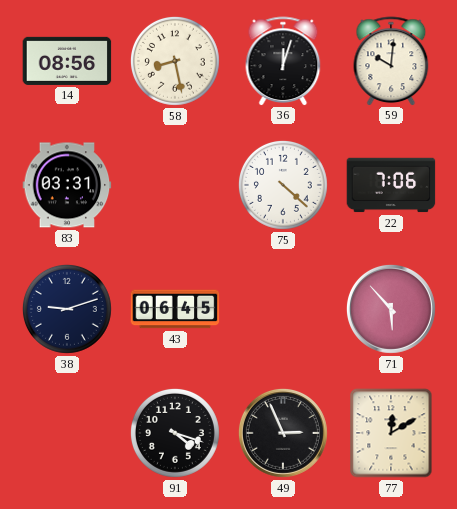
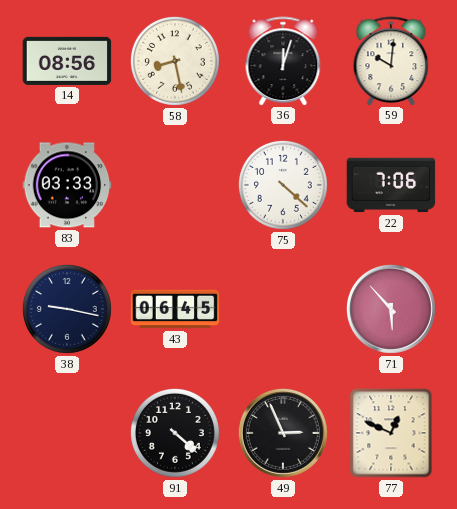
83: 03:31 -> 03:33
38: 9:12 -> 9:17
91: 4:18 -> 4:22
77: 12:10 -> 12:49
